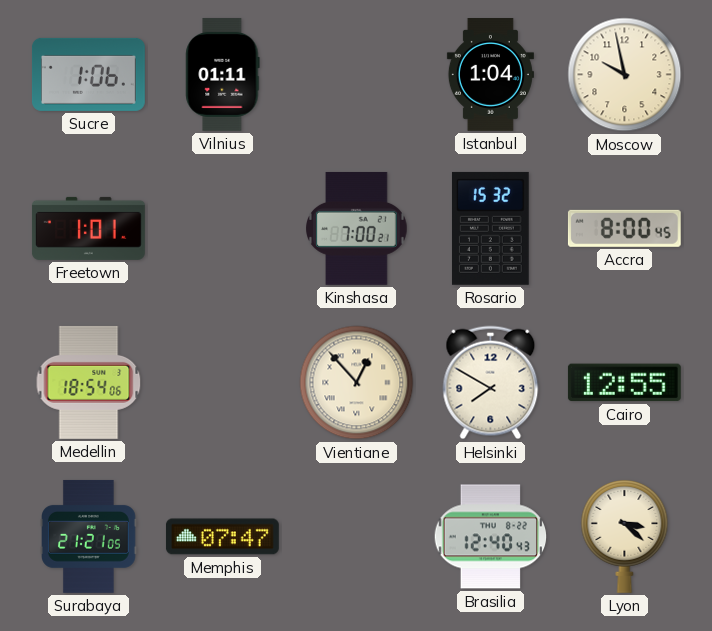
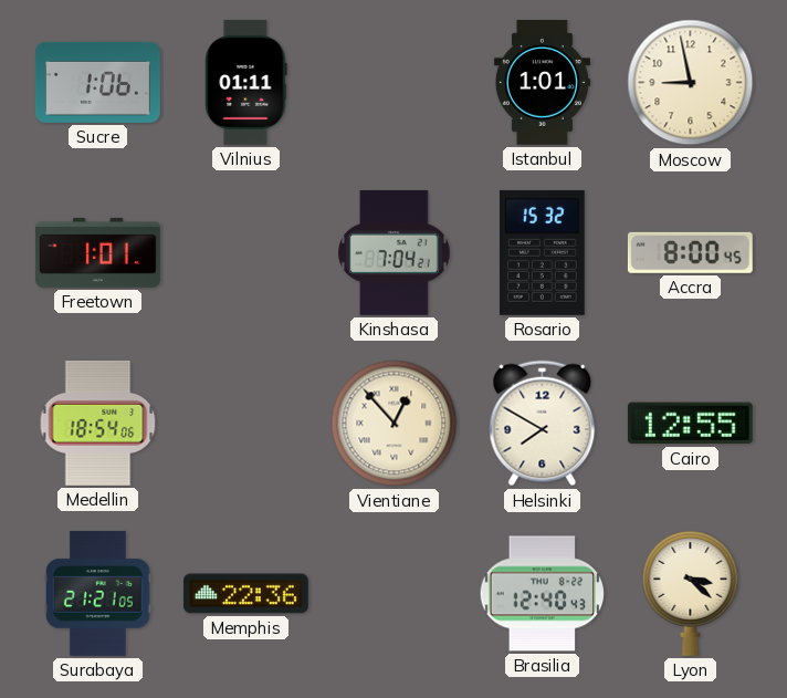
Istanbul: 1:04 -> 1:01
Moscow: 9:58 -> 8:58
Kinshasa: 7:00 -> 7:04
Memphis: 07:47 -> 22:36
